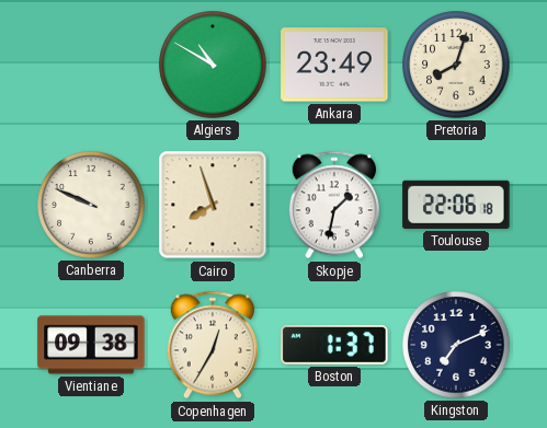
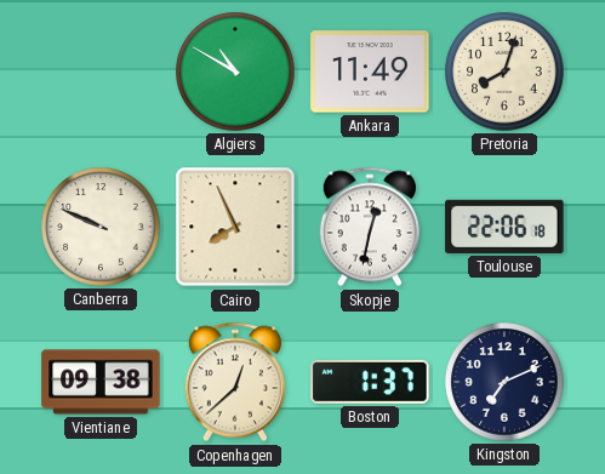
Ankara: 23:49 -> 11:49
Cairo: 7:57 -> 7:56
Skopje: 1:32 -> 12:32
Copenhagen: 12:35 -> 12:38
